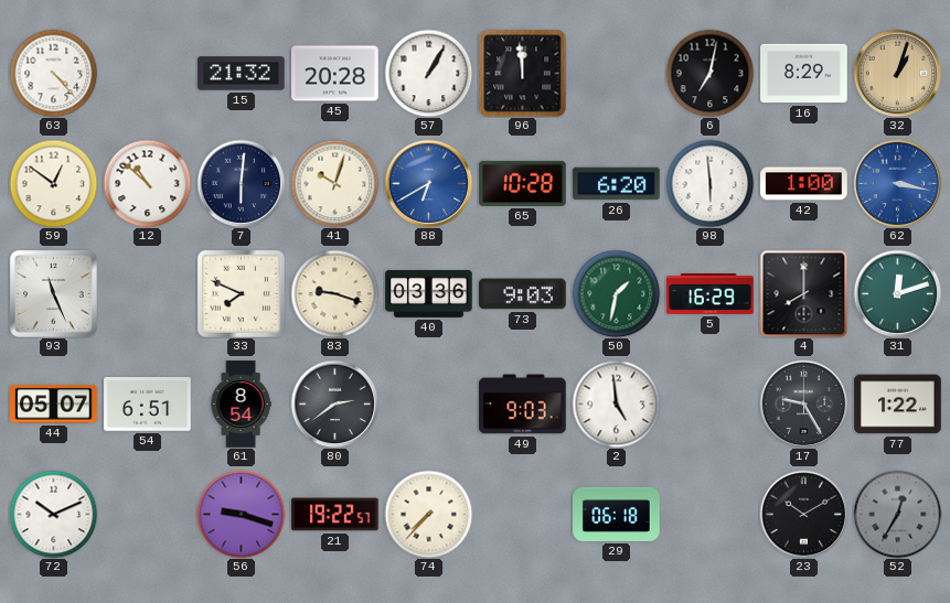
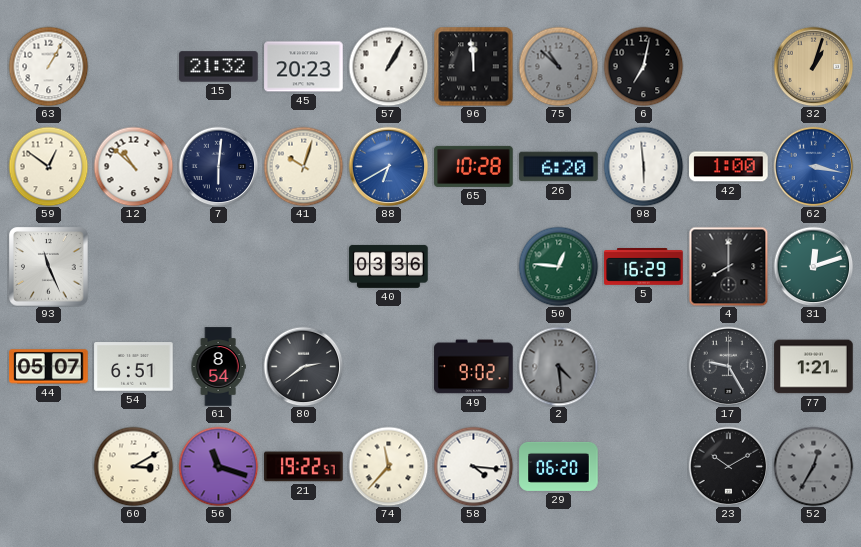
63: 4:23 -> 1:05
45: 20:28 -> 20:23
75: none -> 10:52
16: 8:29 -> none
33: 7:49 -> none
83: 9:18 -> none
73: 9:03 -> none
50: 1:32 -> 12:46
49: 9:03 -> 9:02
2: 4:59 -> 4:29
2 dial: white -> grey
77: 1:22 -> 1:21
72: 10:11 -> none
60: none -> 3:10
56: 9:18 -> 11:18
74: 7:37 -> 11:37
58: none -> 4:16
29: 06:18 -> 06:20
